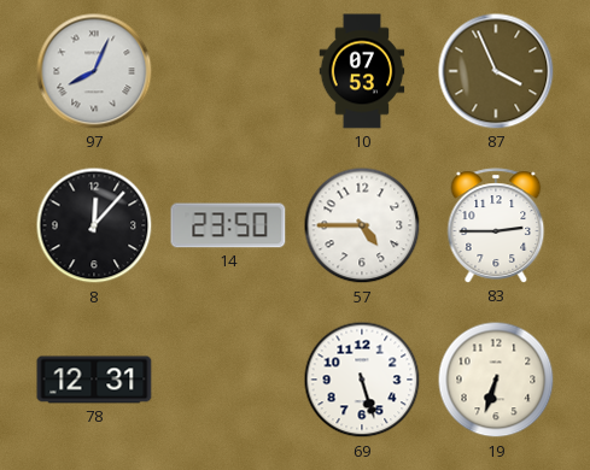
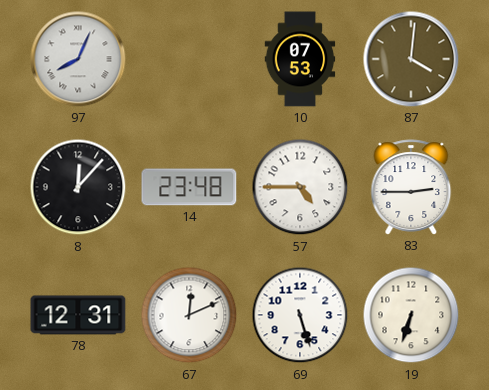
87: 3:56 -> 4:01
14: 23:50 -> 23:48
67: none -> 12:11
